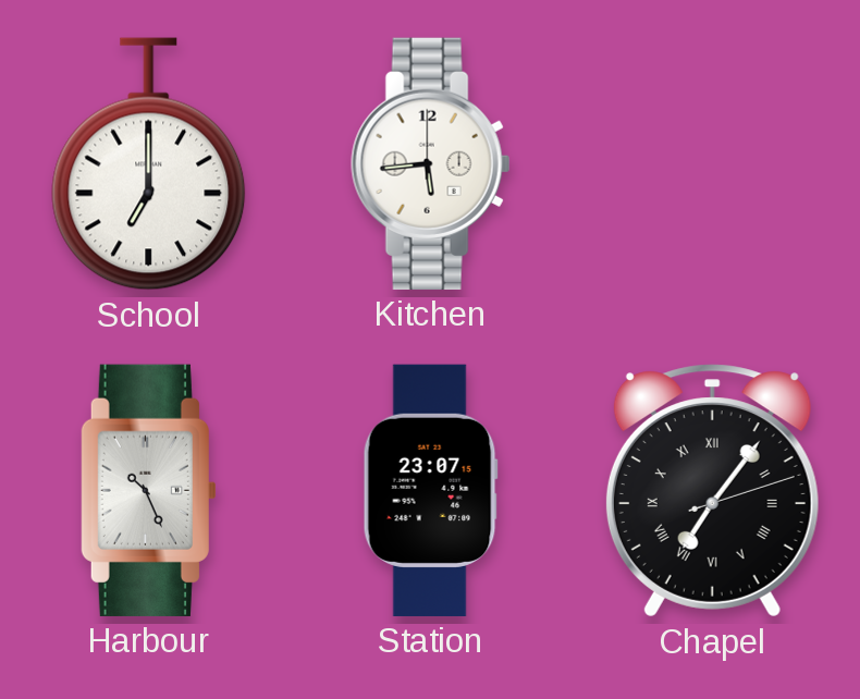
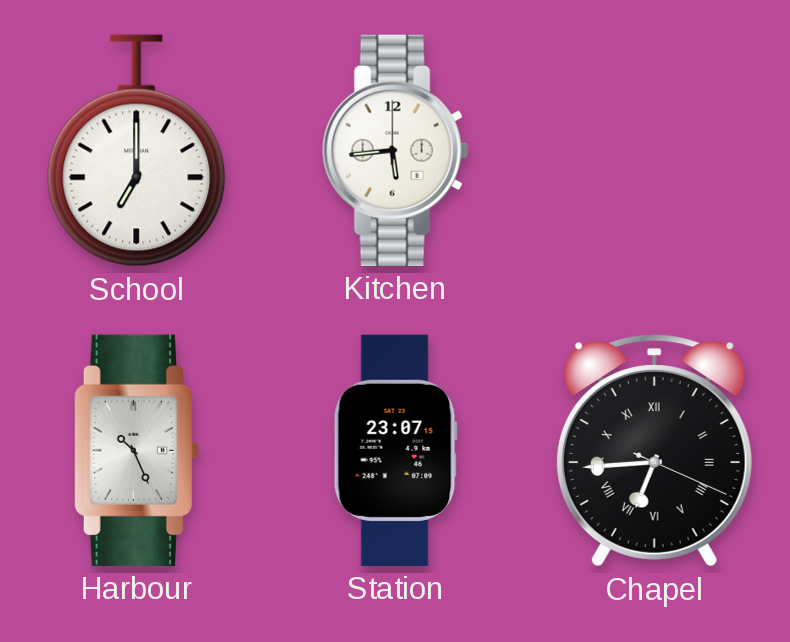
Chapel: 7:06 -> 6:44
